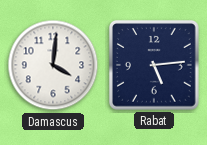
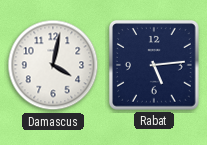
Damascus: 4:01 -> 4:02
